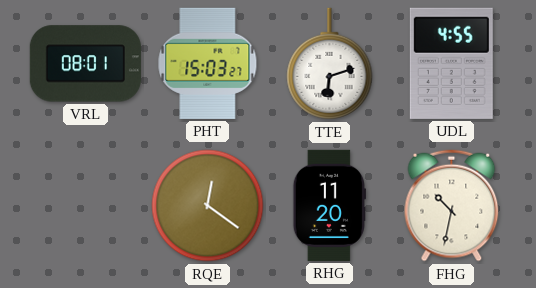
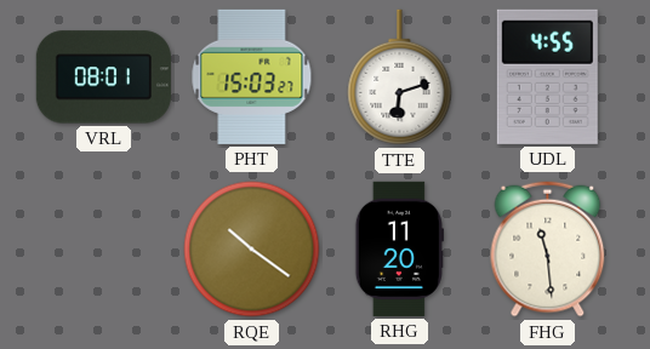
RQE: 12:21 -> 10:21
FHG: 10:32 -> 11:29
